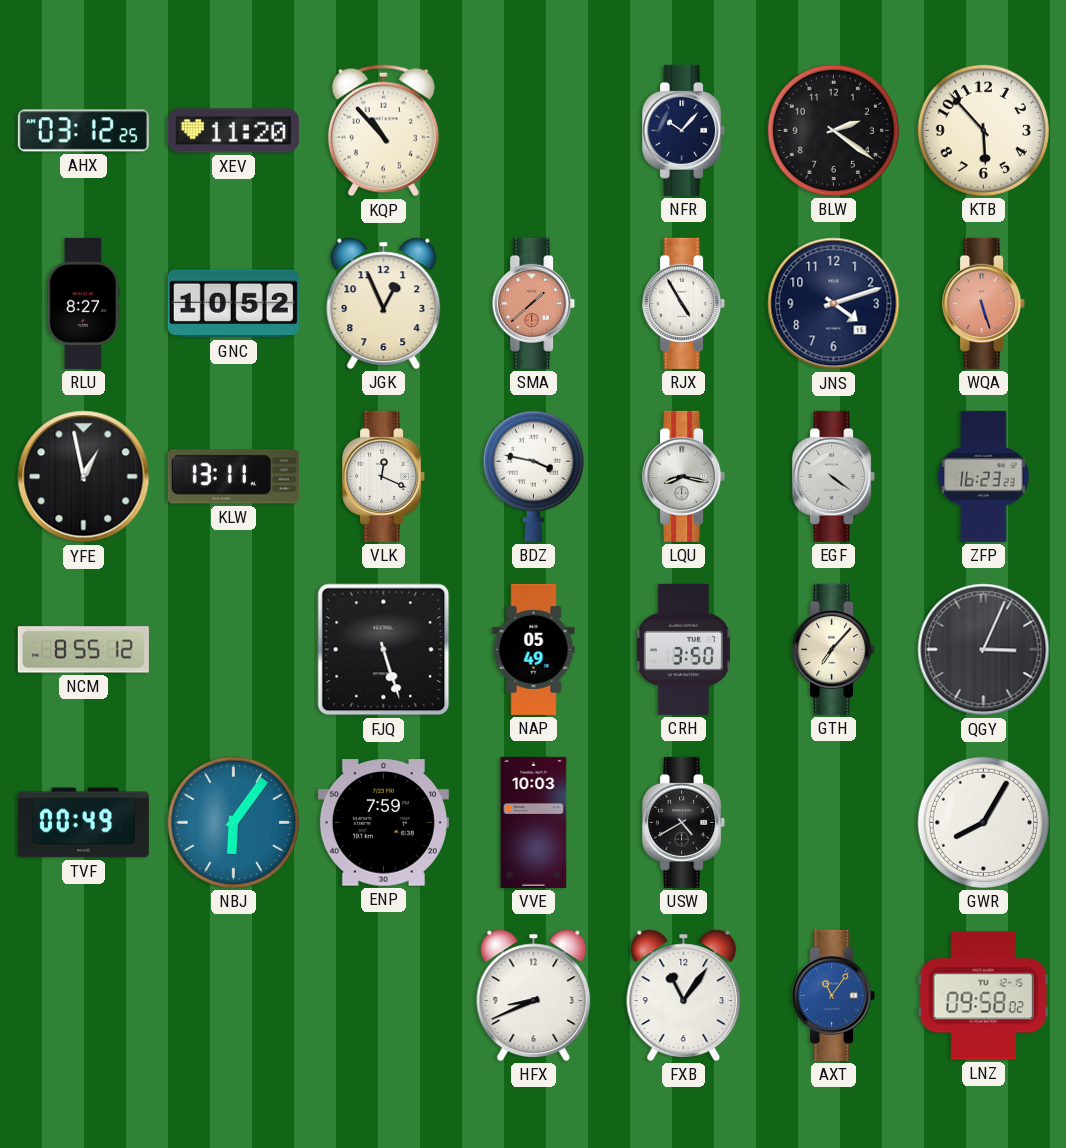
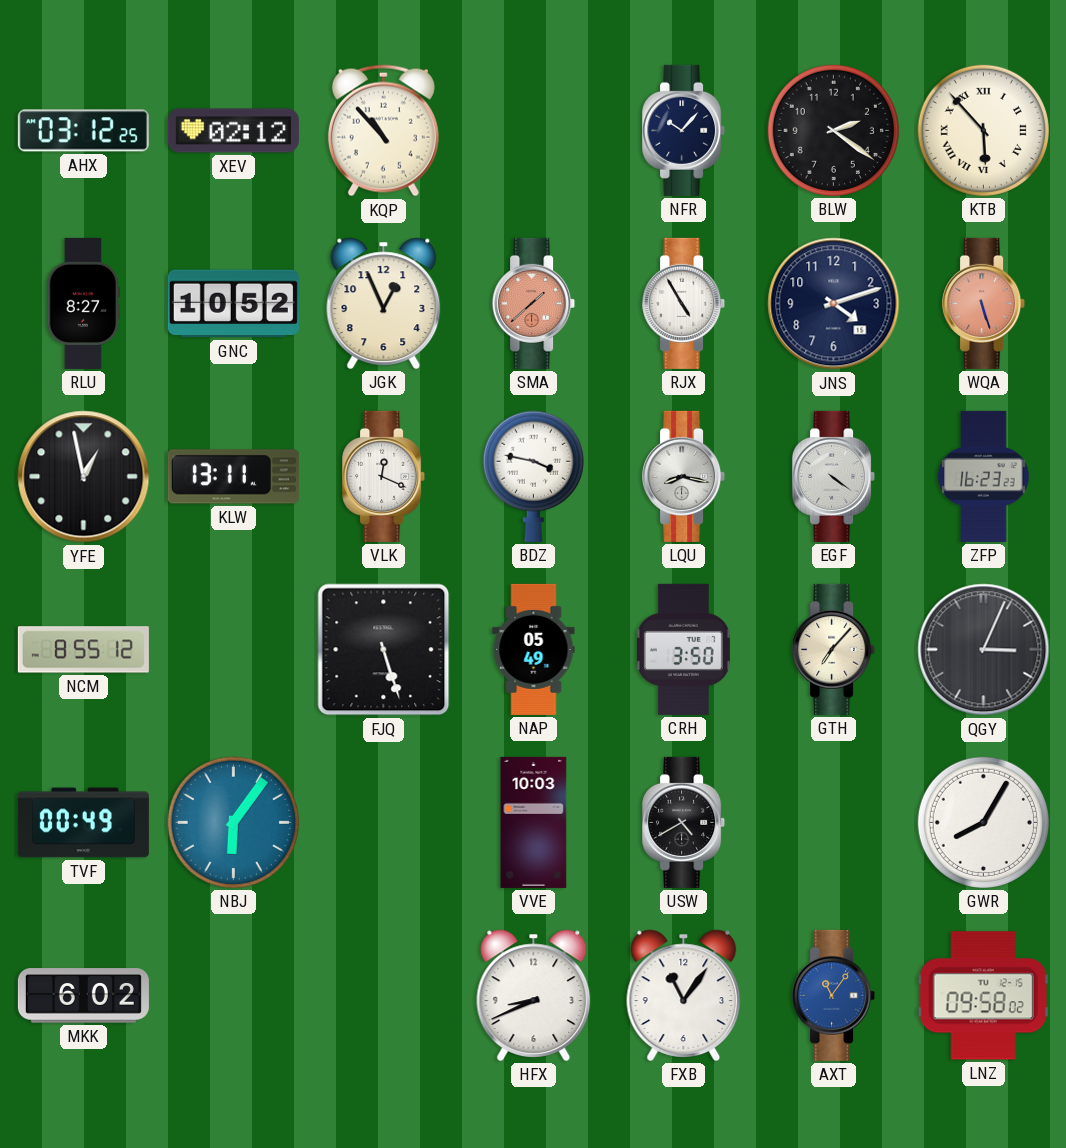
XEV: 11:20 -> 02:12
KTB numerals: Arabic -> Roman
ENP: 7:59 -> none
MKK: none -> 6:02
